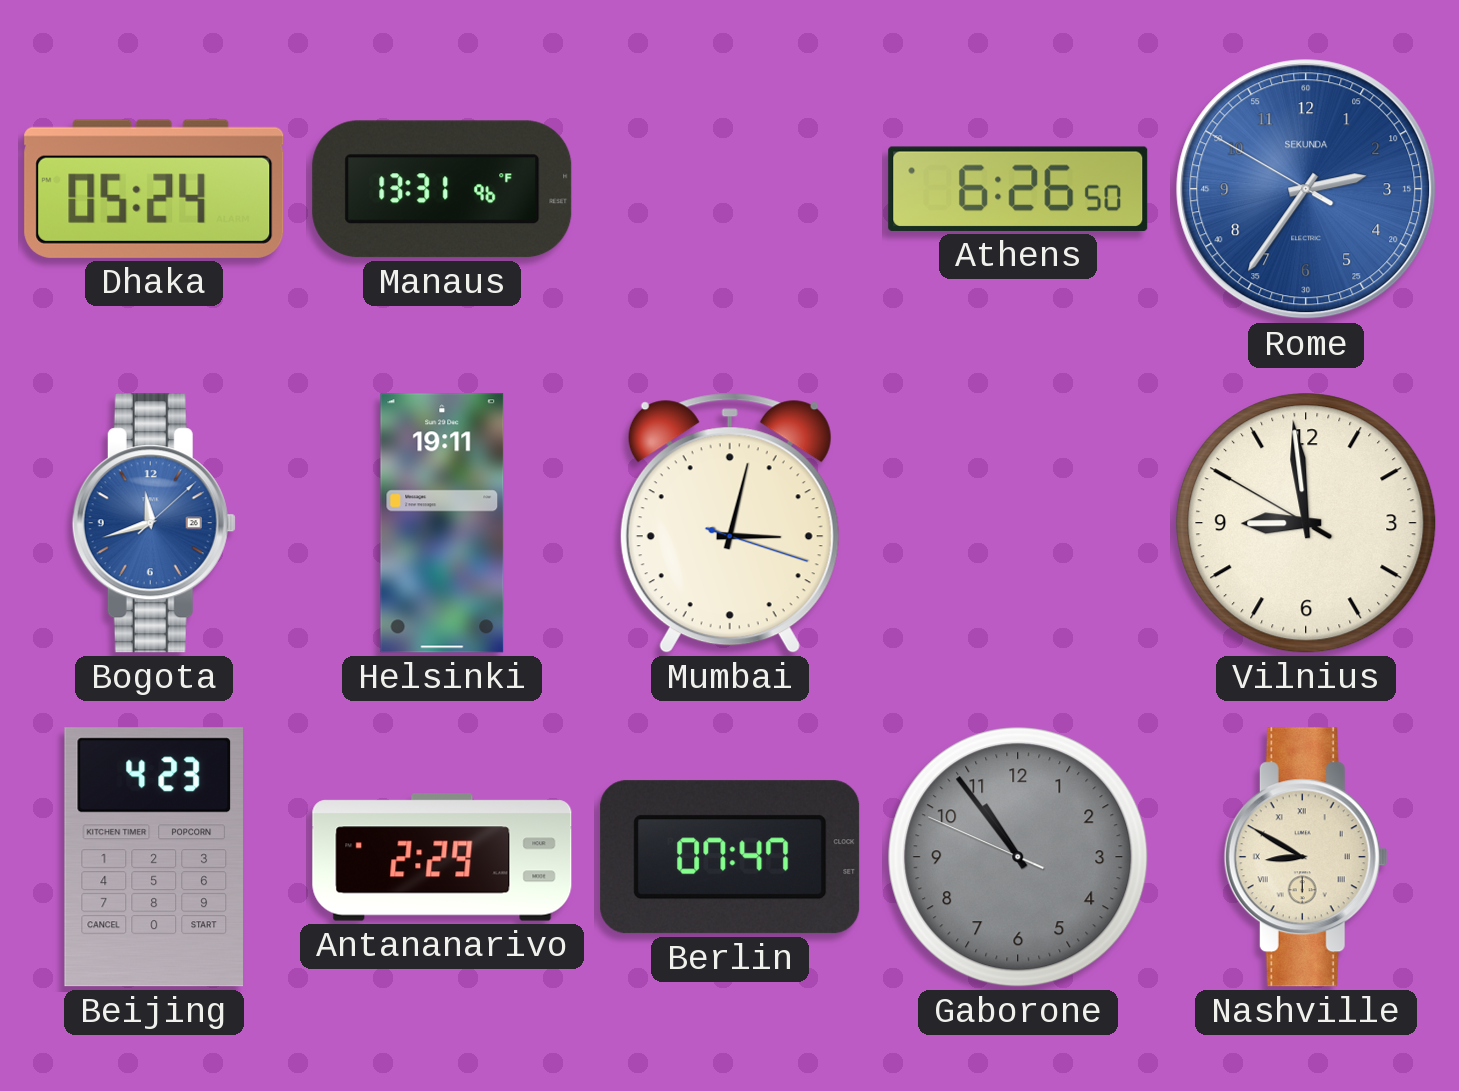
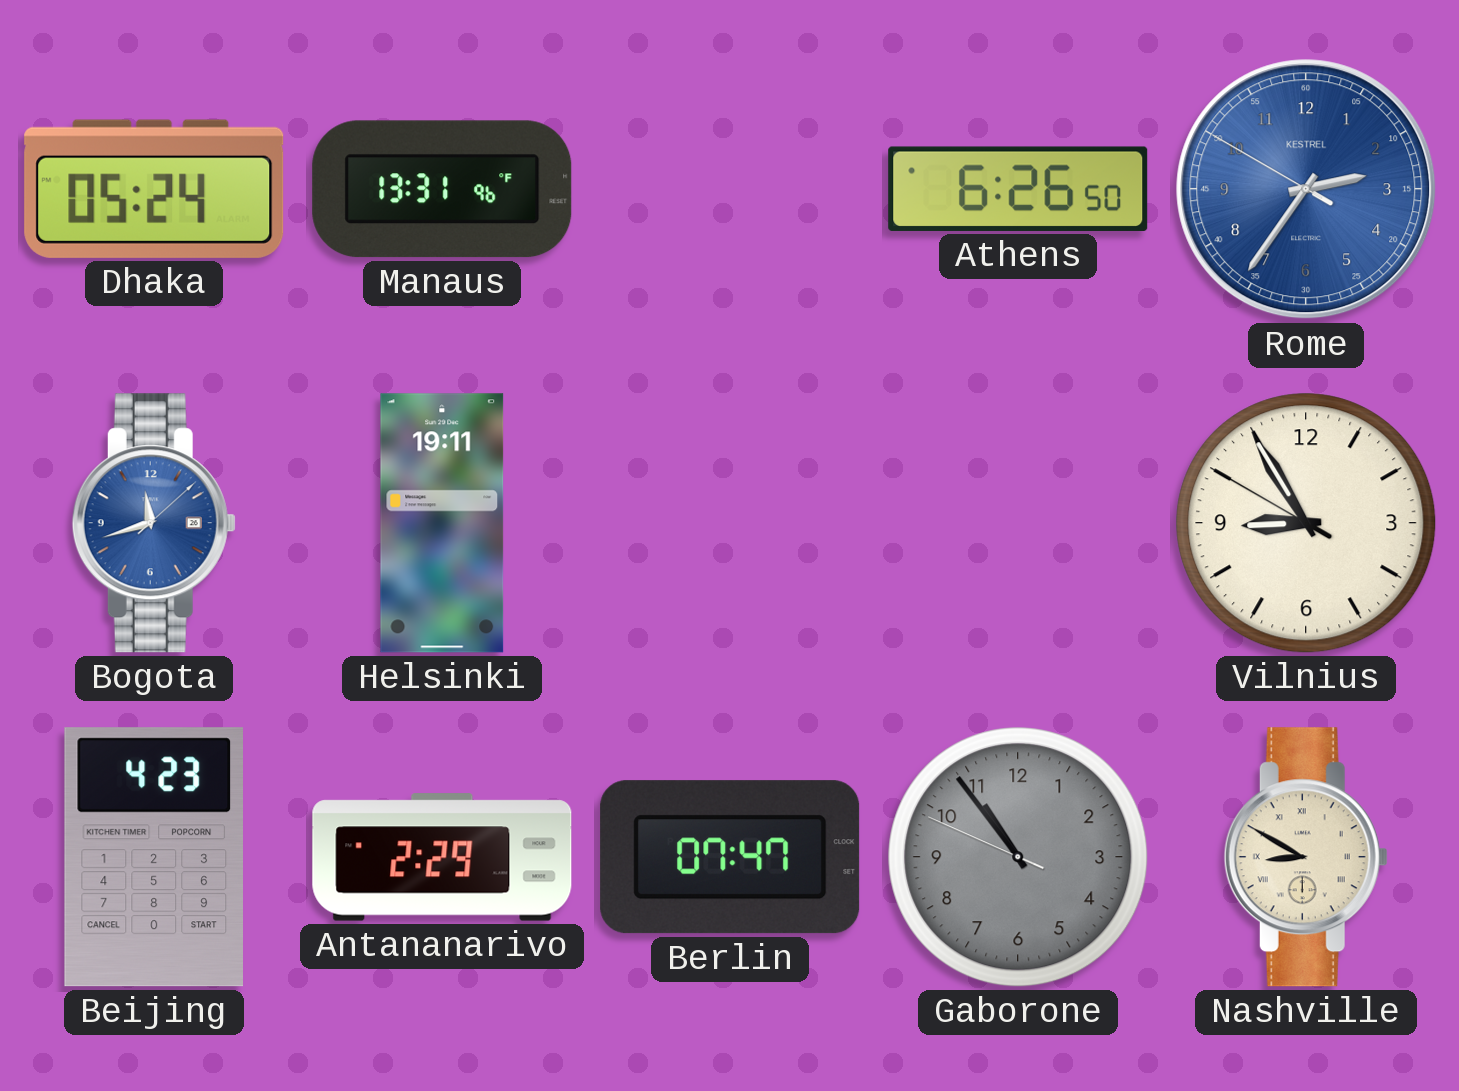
Rome brand: SEKUNDA -> KESTREL
Mumbai: 3:02 -> none
Vilnius: 8:58 -> 8:54
